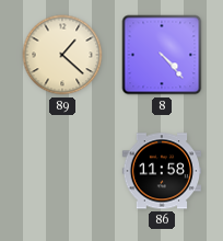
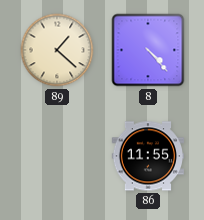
86: 11:58 -> 11:55
